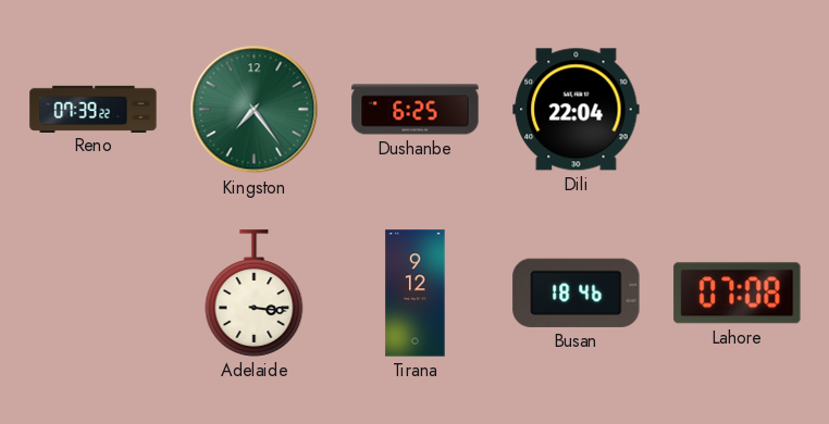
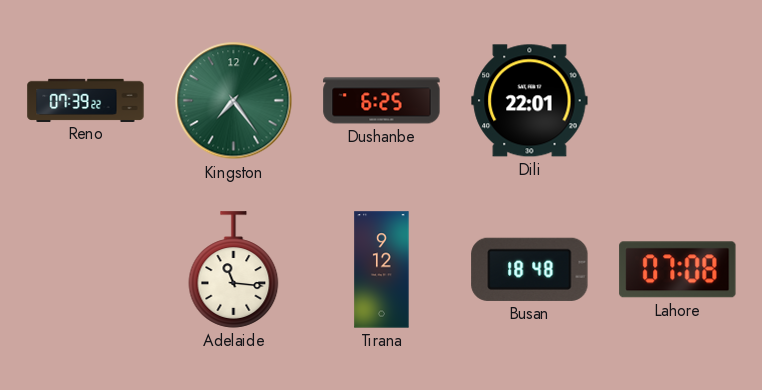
Dili: 22:04 -> 22:01
Adelaide: 3:16 -> 11:16
Busan: 18:46 -> 18:48
